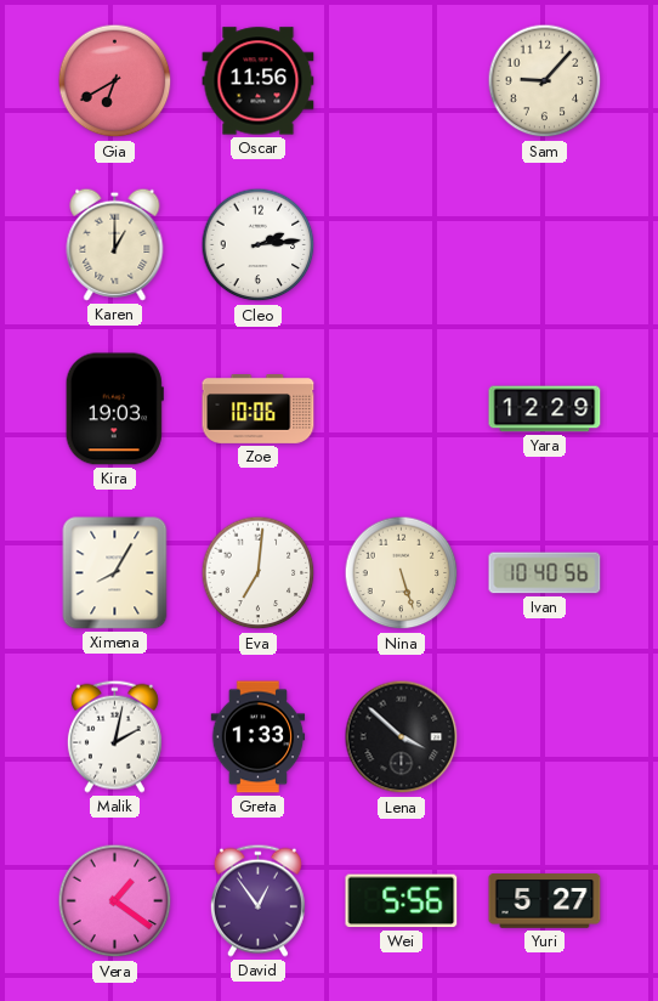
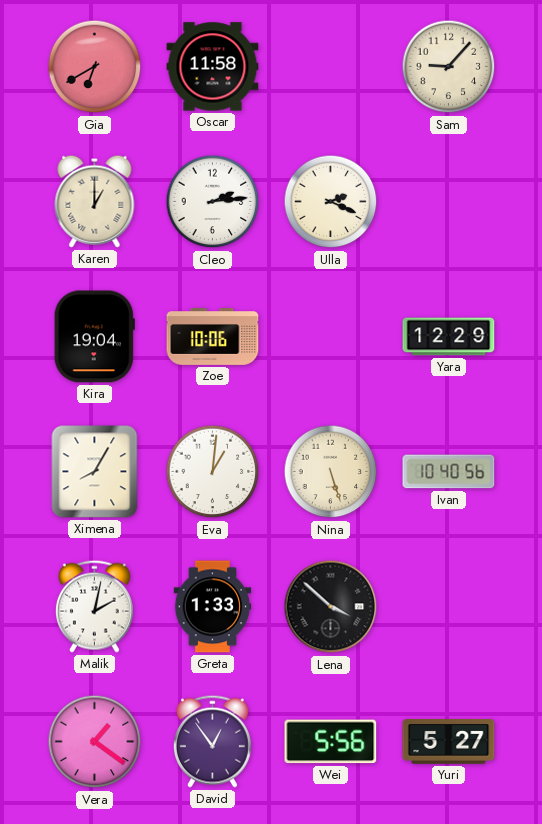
Oscar: 11:56 -> 11:58
Ulla: none -> 2:19
Kira: 19:03 -> 19:04
Eva: 7:01 -> 1:01
